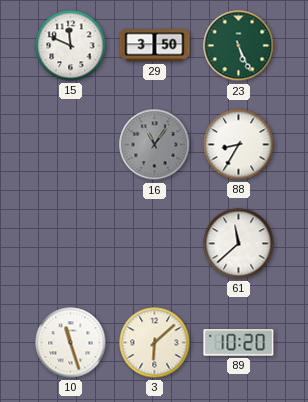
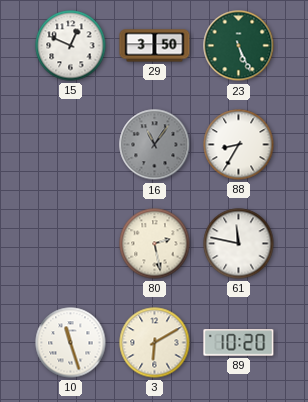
15: 11:49 -> 12:49
80: none -> 2:28
61: 11:38 -> 11:47
3: 6:08 -> 6:10
